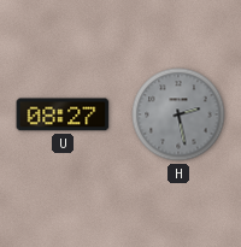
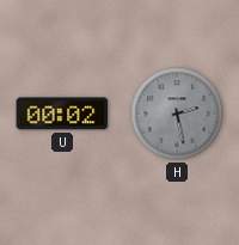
U: 08:27 -> 00:02
